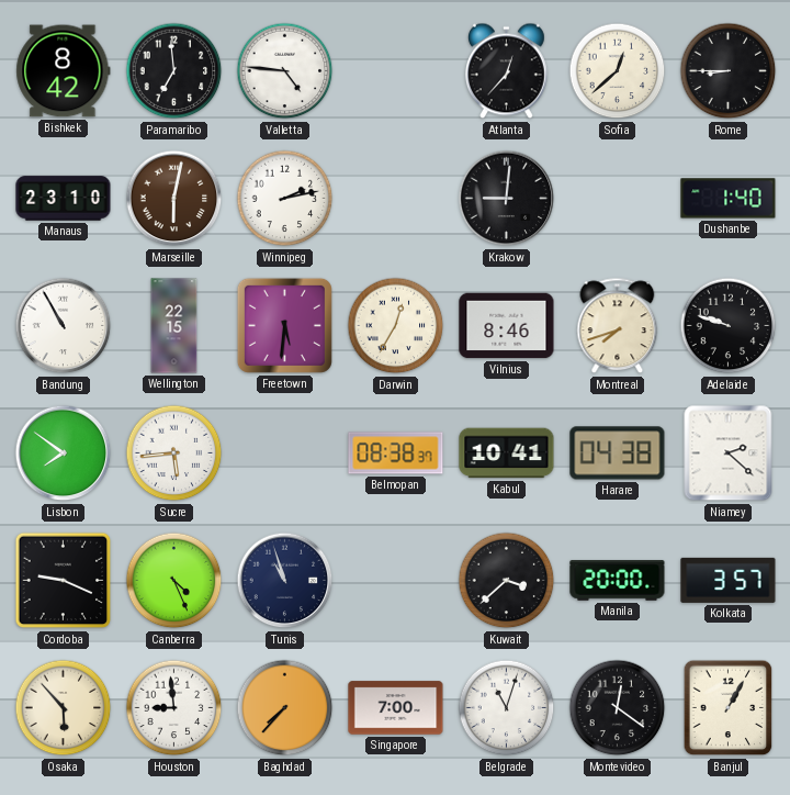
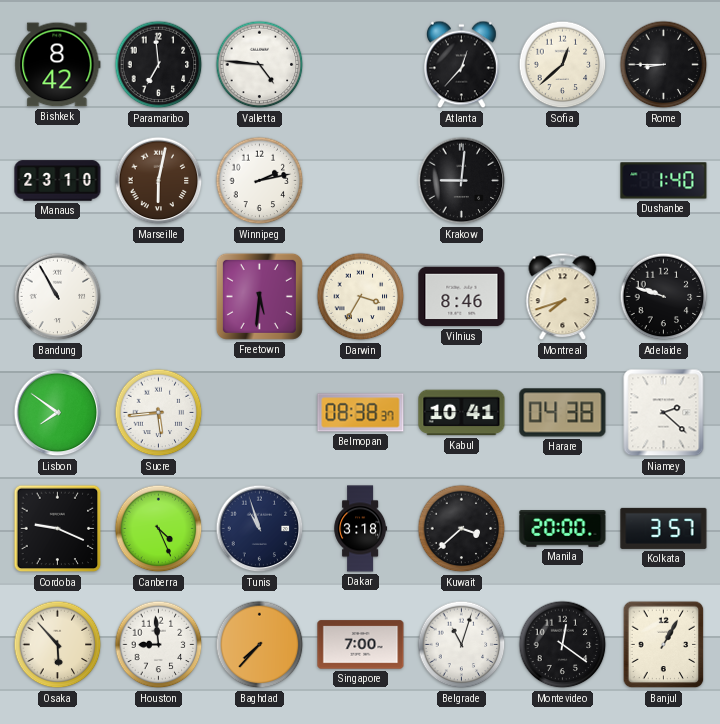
Wellington: 22:15 -> none
Darwin: 12:35 -> 3:35
Dakar: none -> 3:18
